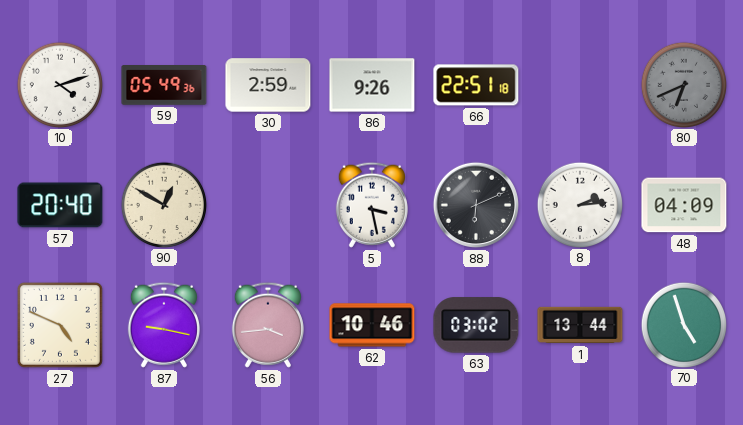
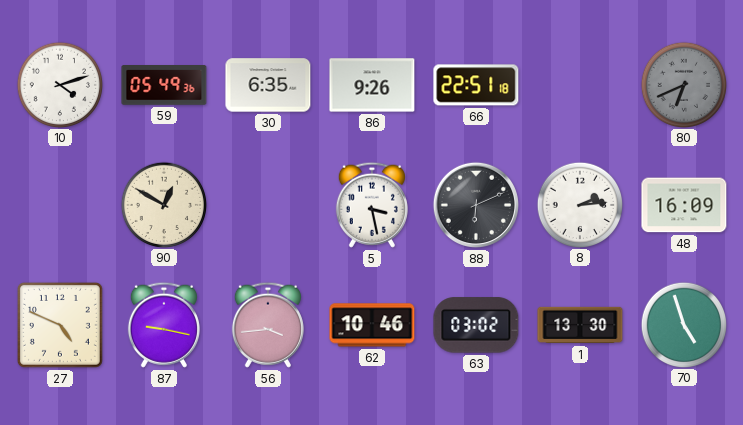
30: 2:59 -> 6:35
57: 20:40 -> none
48: 04:09 -> 16:09
1: 13:44 -> 13:30
